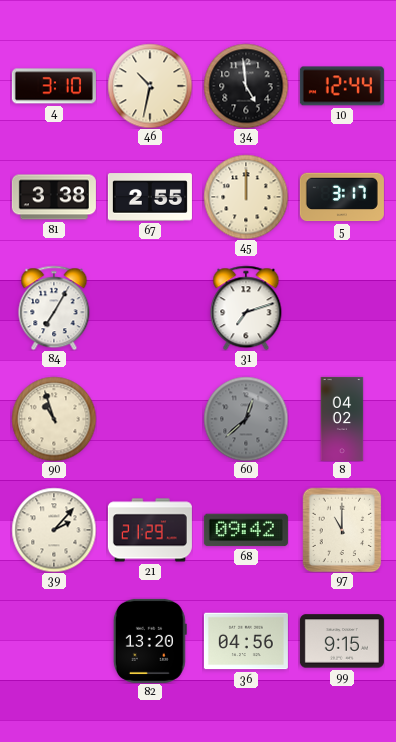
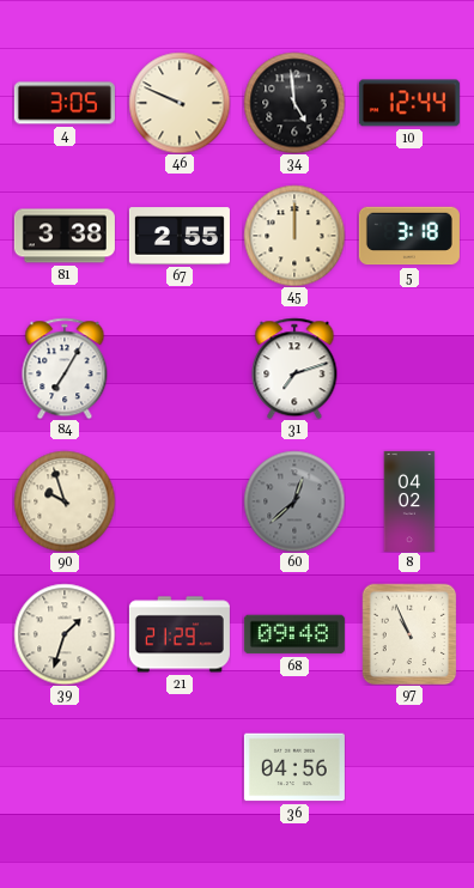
4: 3:10 -> 3:05
46: 10:32 -> 9:49
5: 3:17 -> 3:18
90: 10:57 -> 9:57
39: 2:07 -> 1:33
68: 09:42 -> 09:48
97: 11:00 -> 10:56
82: 13:20 -> none
99: 9:15 -> none
